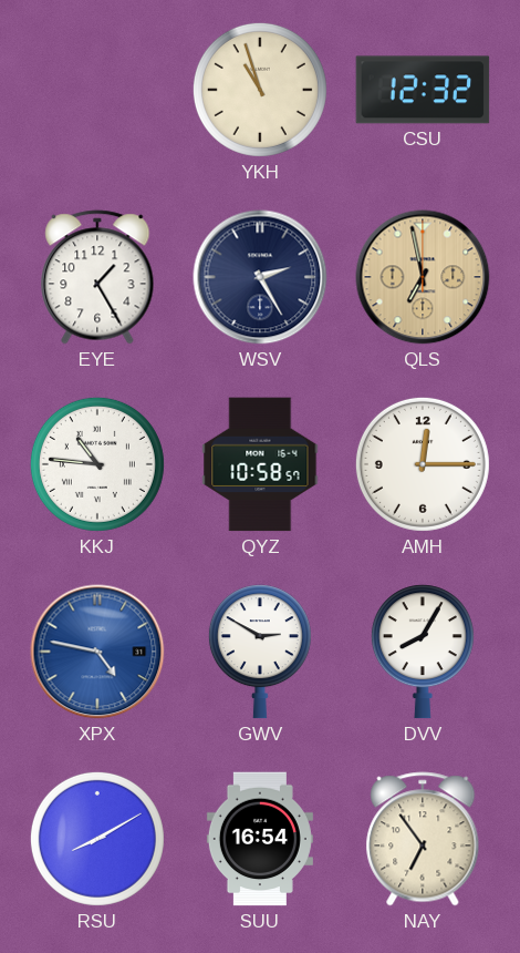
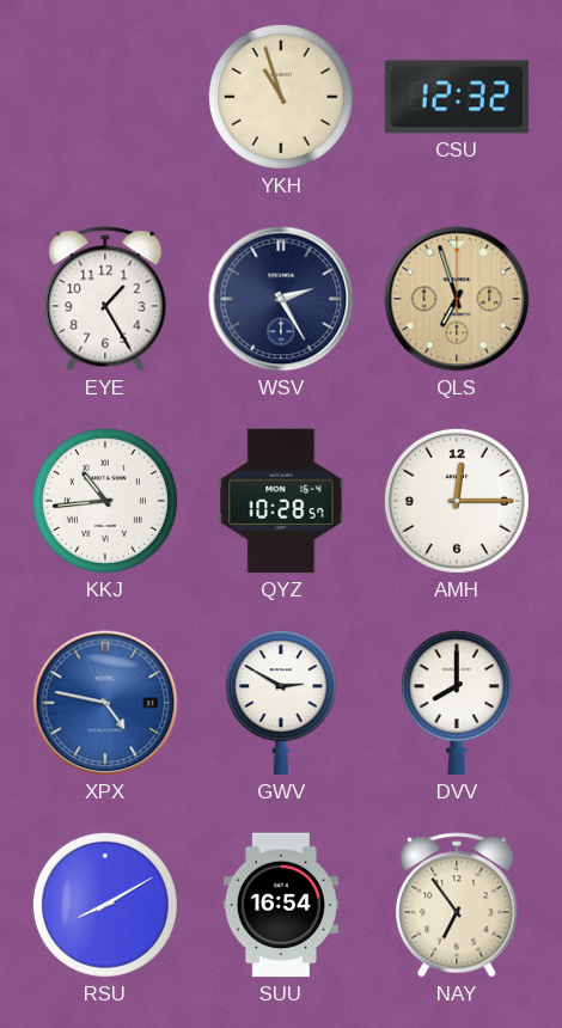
QLS: 6:58 -> 6:57
KKJ: 10:46 -> 10:44
QYZ: 10:58 -> 10:28
DVV: 8:05 -> 8:00
